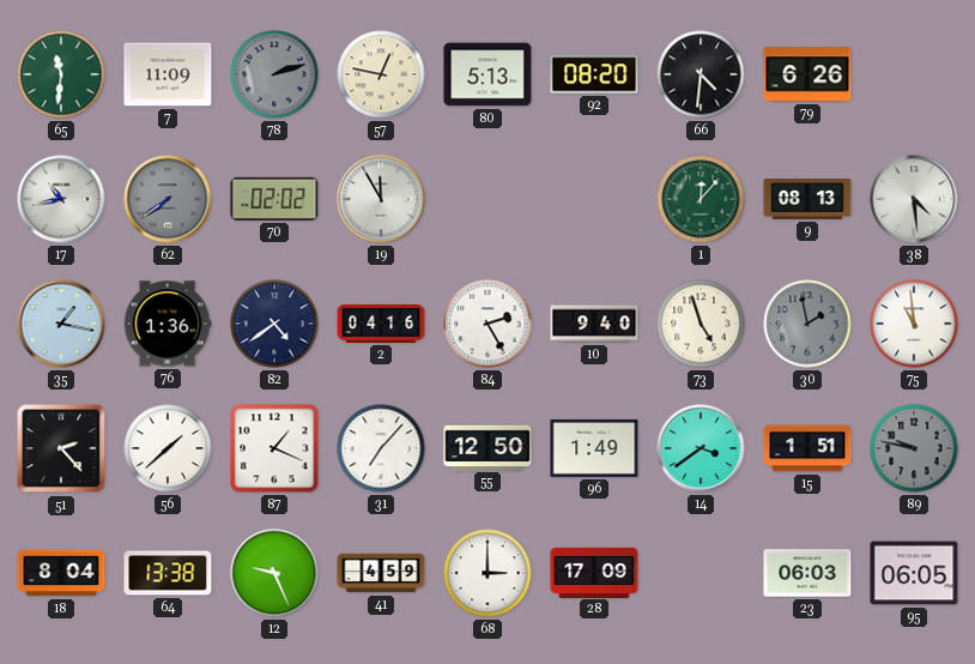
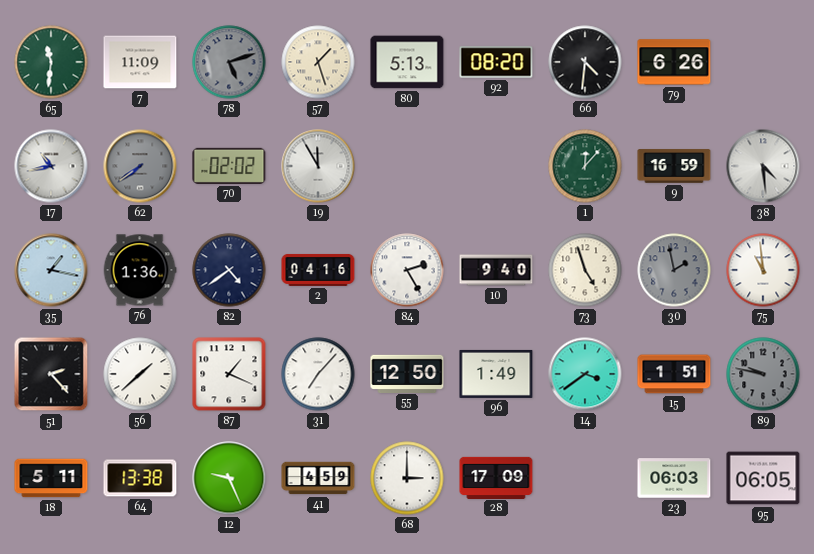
78: 2:12 -> 5:12
57: 12:47 -> 1:27
9: 08:13 -> 16:59
18: 8:04 -> 5:11
